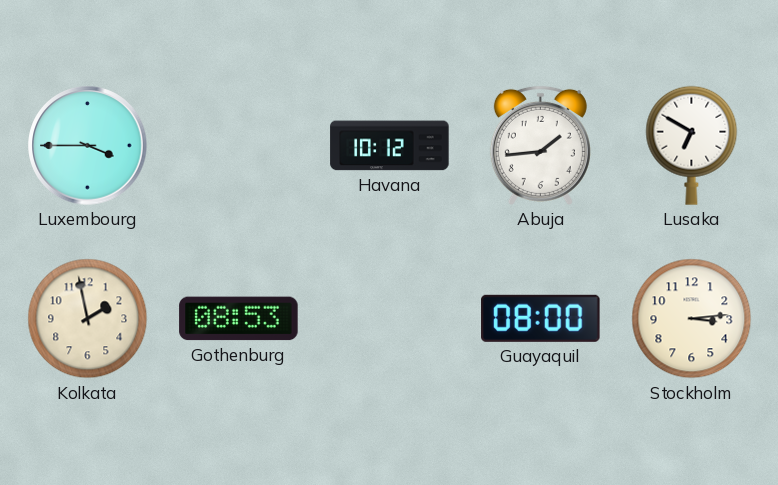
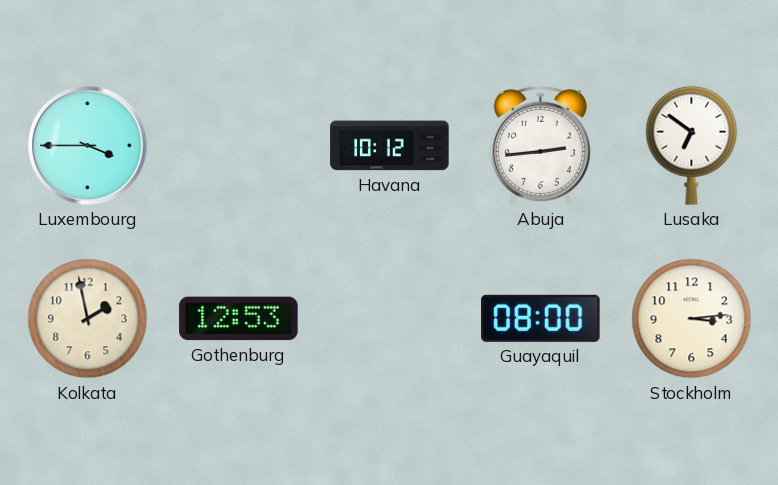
Abuja: 1:44 -> 2:44
Lusaka: 6:50 -> 6:51
Gothenburg: 08:53 -> 12:53
